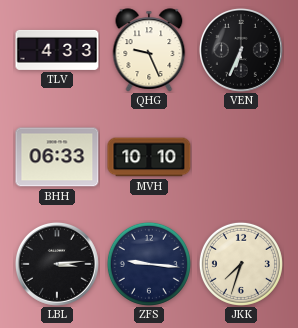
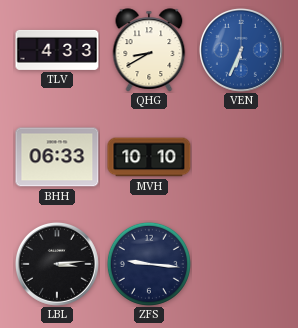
QHG: 9:26 -> 8:40
VEN dial: black -> blue
JKK: 7:33 -> none
